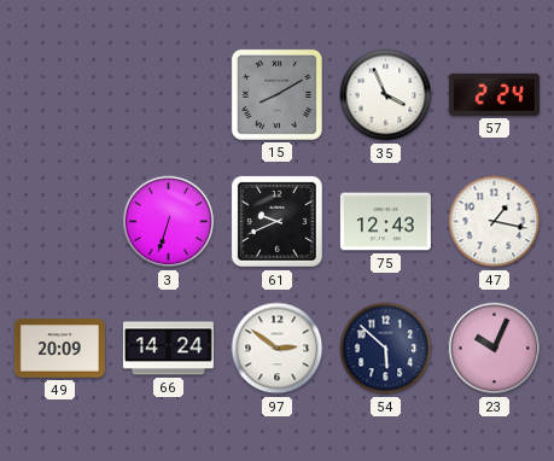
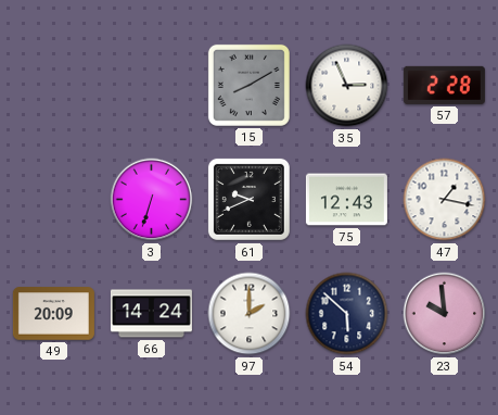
35: 3:56 -> 2:56
57: 2:24 -> 2:28
97: 2:51 -> 2:00
23: 10:04 -> 9:59
